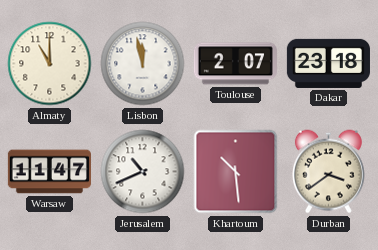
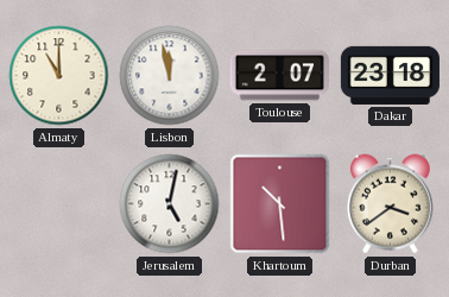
Warsaw: 11:47 -> none
Jerusalem: 10:41 -> 5:02
